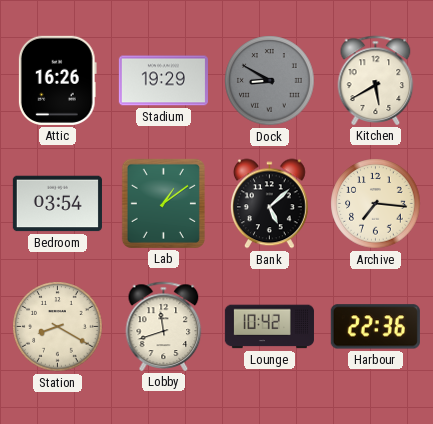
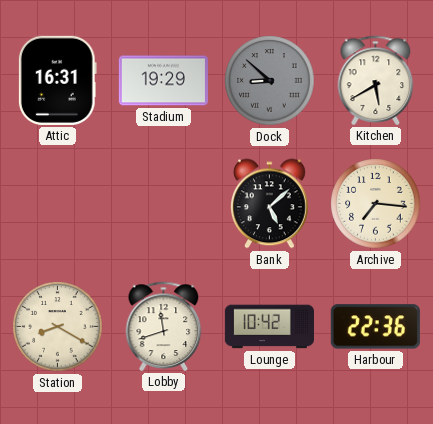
Attic: 16:26 -> 16:31
Dock: 8:50 -> 8:52
Bedroom: 03:54 -> none
Lab: 1:09 -> none
